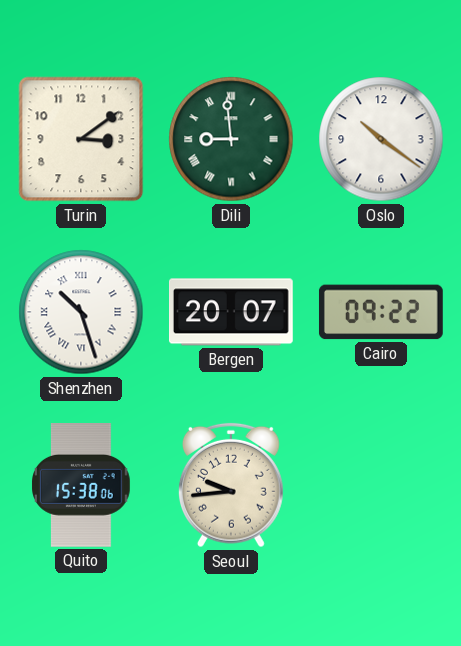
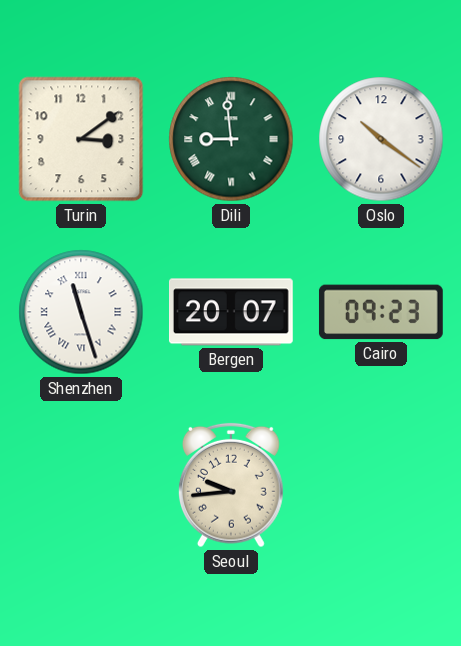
Shenzhen: 10:27 -> 11:27
Cairo: 09:22 -> 09:23
Quito: 15:38 -> none
